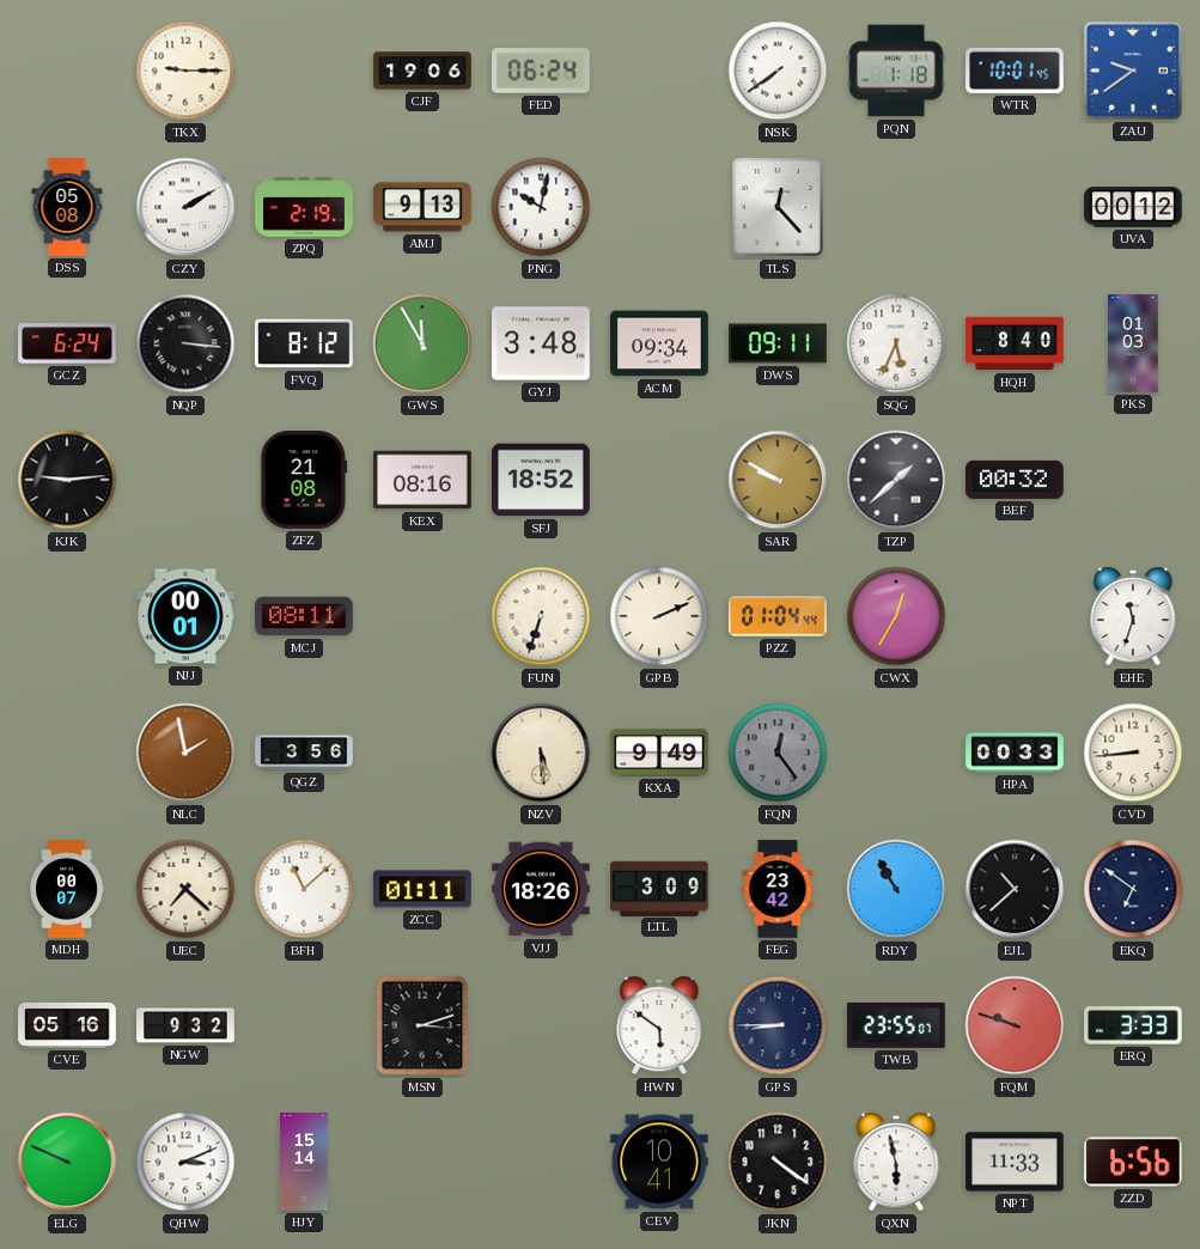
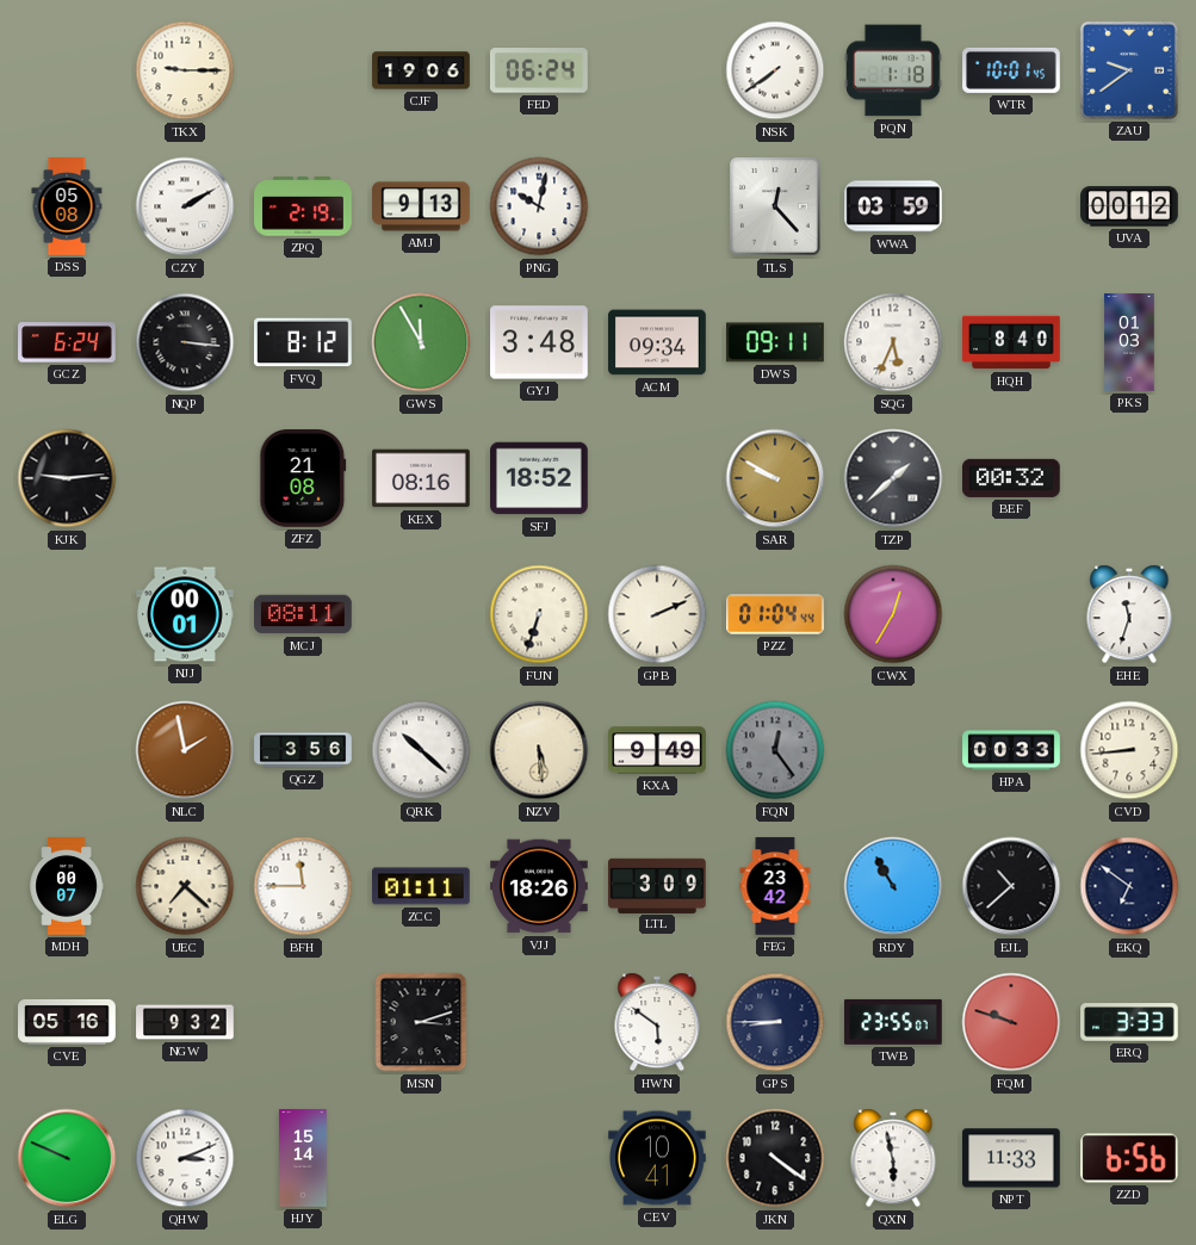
WWA: none -> 03:59
QRK: none -> 10:22
BFH: 11:08 -> 11:45
